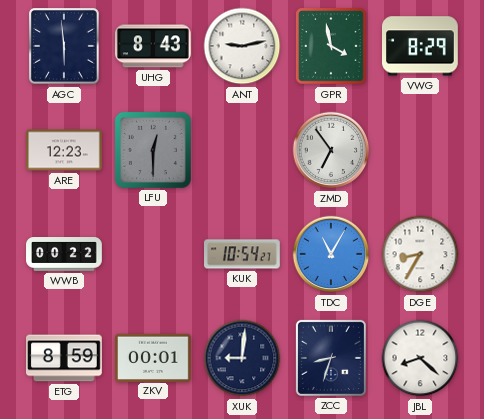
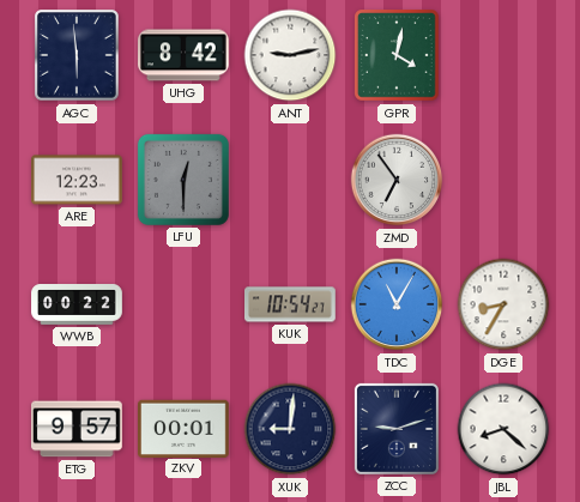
UHG: 8:43 -> 8:42
GPR: 3:58 -> 4:02
VWG: 8:29 -> none
ETG: 8:59 -> 9:57
ZCC: 8:33 -> 9:12
